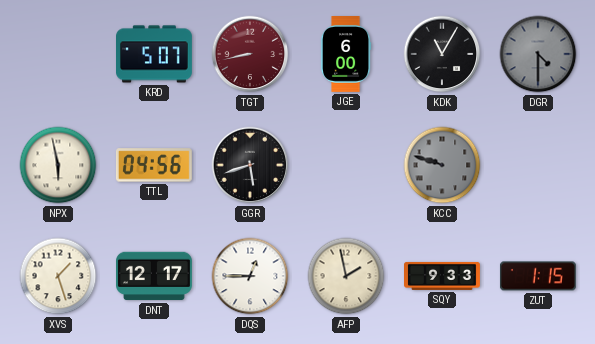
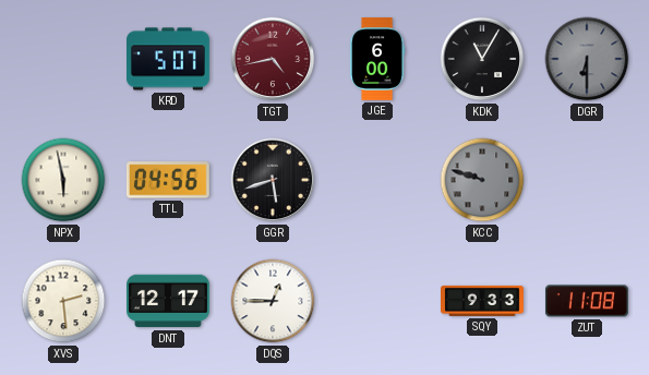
TGT: 8:43 -> 4:43
DGR: 4:30 -> 6:30
XVS: 1:27 -> 2:29
AFP: 1:58 -> none
ZUT: 1:15 -> 11:08
